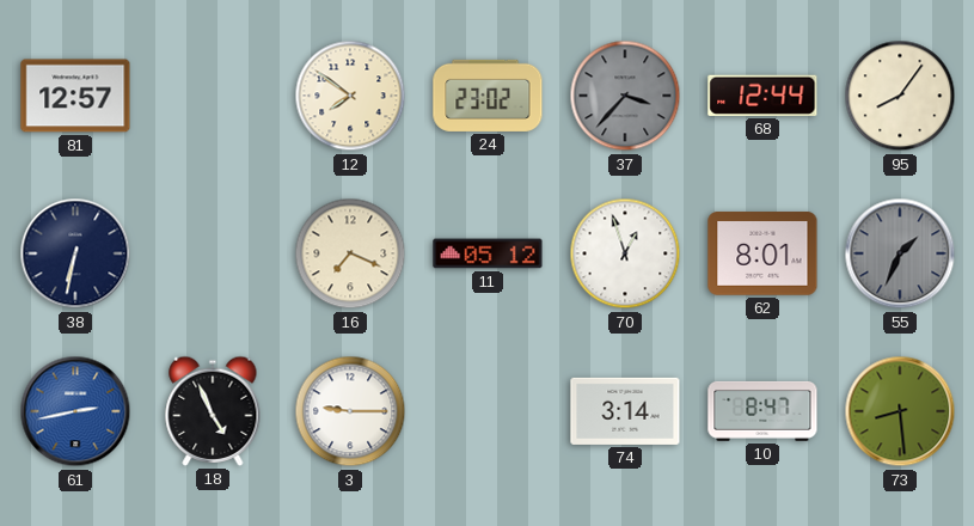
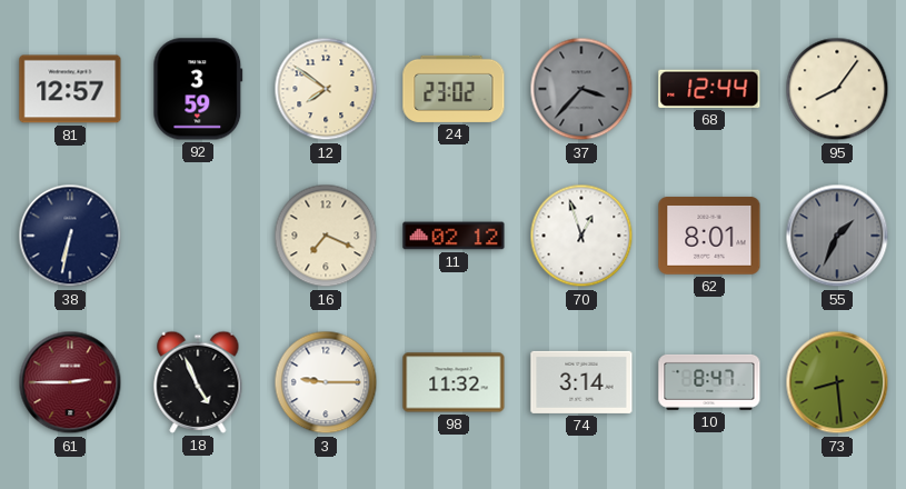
92: none -> 3:59
11: 05:12 -> 02:12
61: 2:43 -> 2:45
61 dial: blue -> burgundy
98: none -> 11:32
